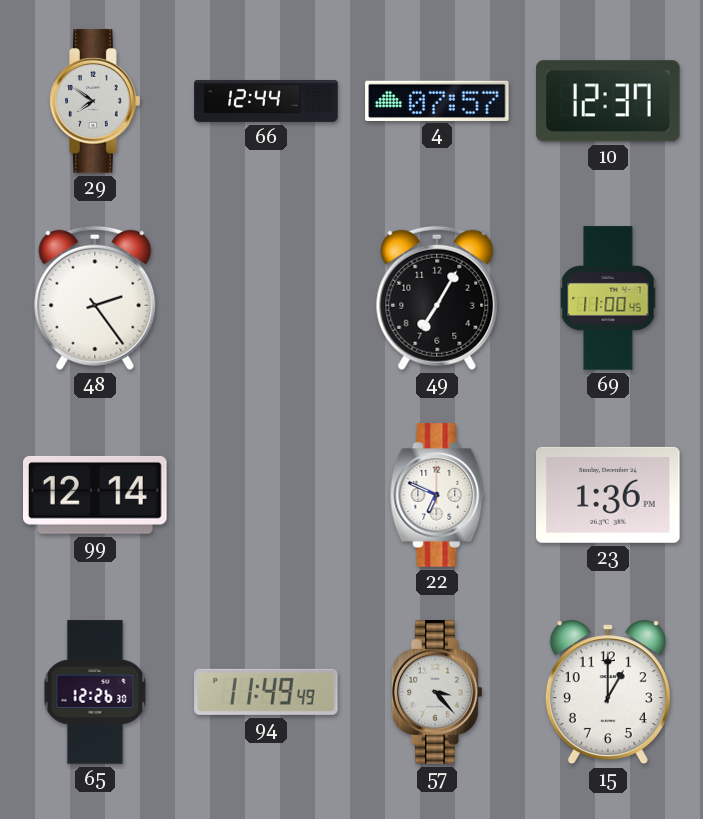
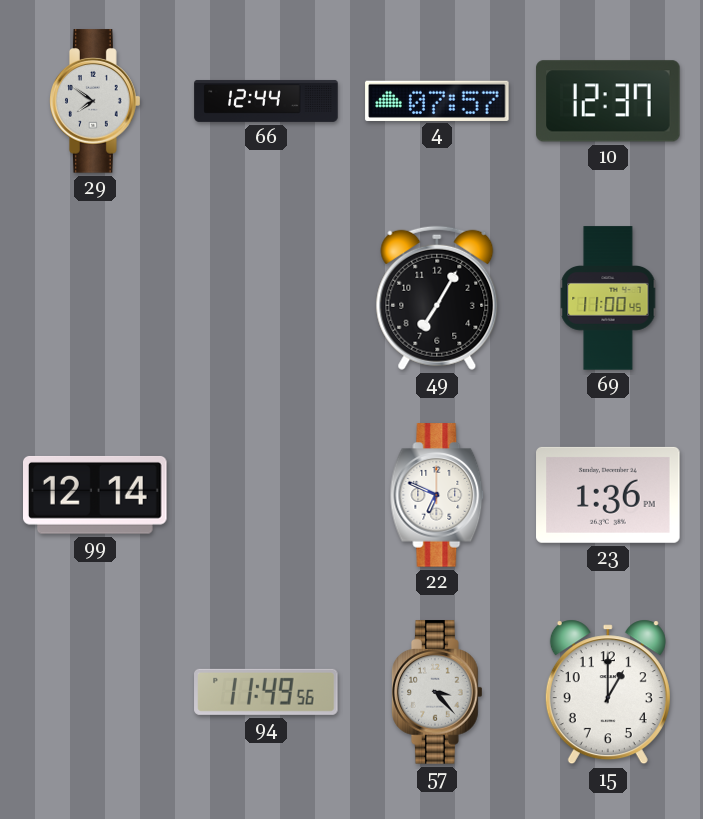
48: 2:24 -> none
65: 12:26 -> none
94: 11:49:49 -> 11:49:56
